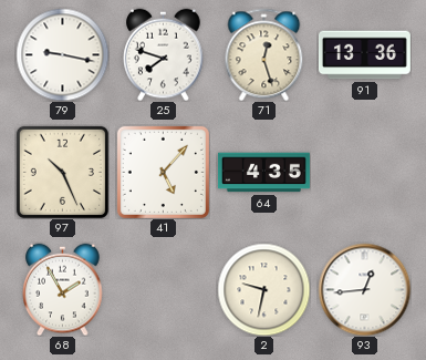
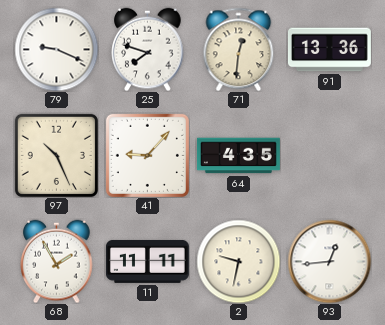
79: 9:17 -> 9:19
71: 12:27 -> 12:31
41: 5:07 -> 9:07
11: none -> 11:11
